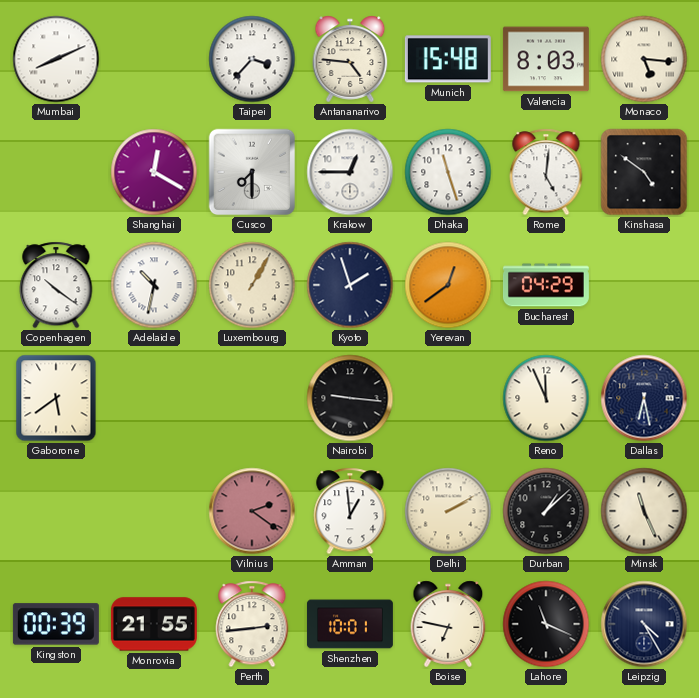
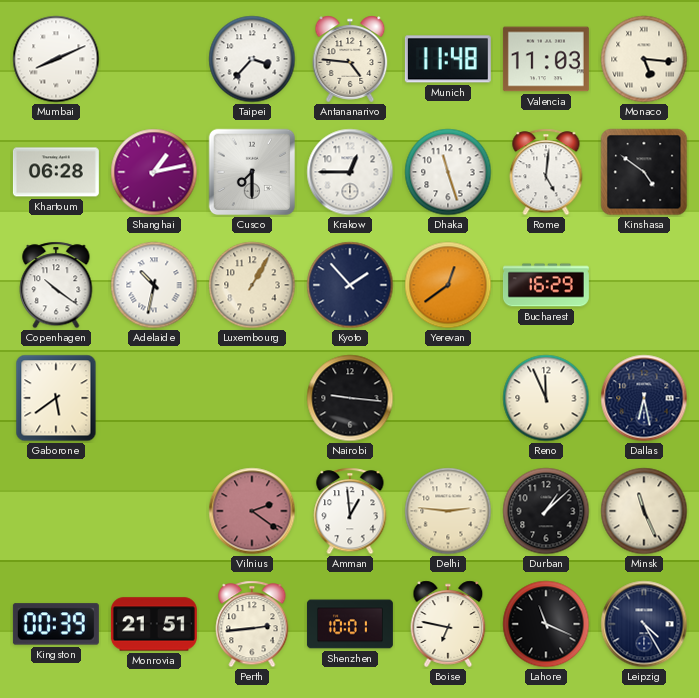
Munich: 15:48 -> 11:48
Valencia: 8:03 -> 11:03
Khartoum: none -> 06:28
Shanghai: 12:20 -> 1:13
Kyoto: 1:57 -> 1:53
Bucharest: 04:29 -> 16:29
Delhi: 2:10 -> 2:46
Monrovia: 21:55 -> 21:51
